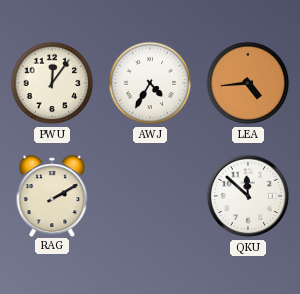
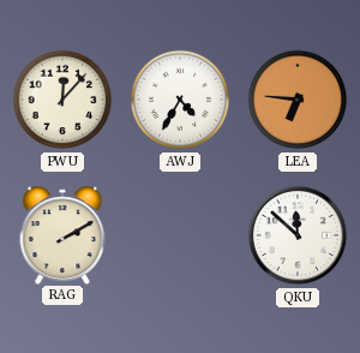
PWU: 12:06 -> 12:07
LEA: 4:44 -> 6:46
